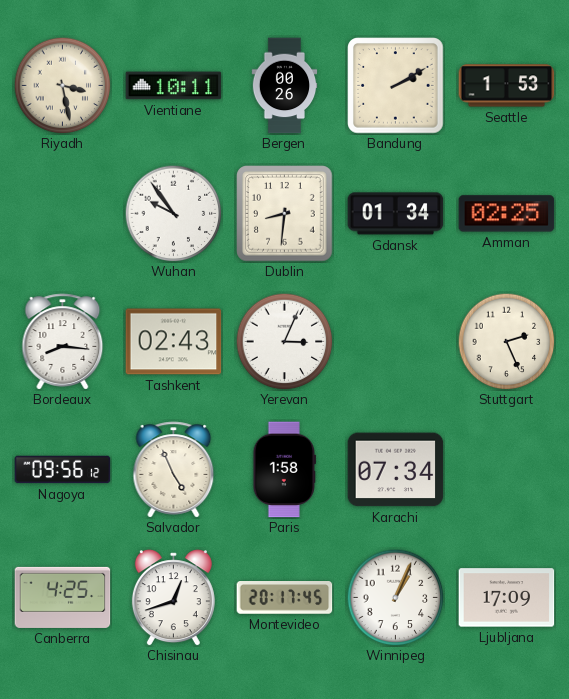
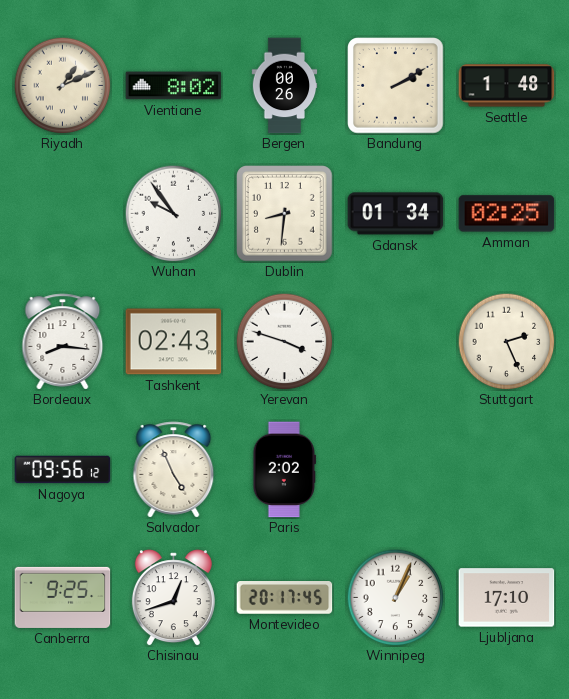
Riyadh: 3:28 -> 1:11
Vientiane: 10:11 -> 8:02
Seattle: 1:53 -> 1:48
Yerevan: 3:04 -> 3:48
Paris: 1:58 -> 2:02
Karachi: 07:34 -> none
Canberra: 4:25 -> 9:25
Ljubljana: 17:09 -> 17:10
